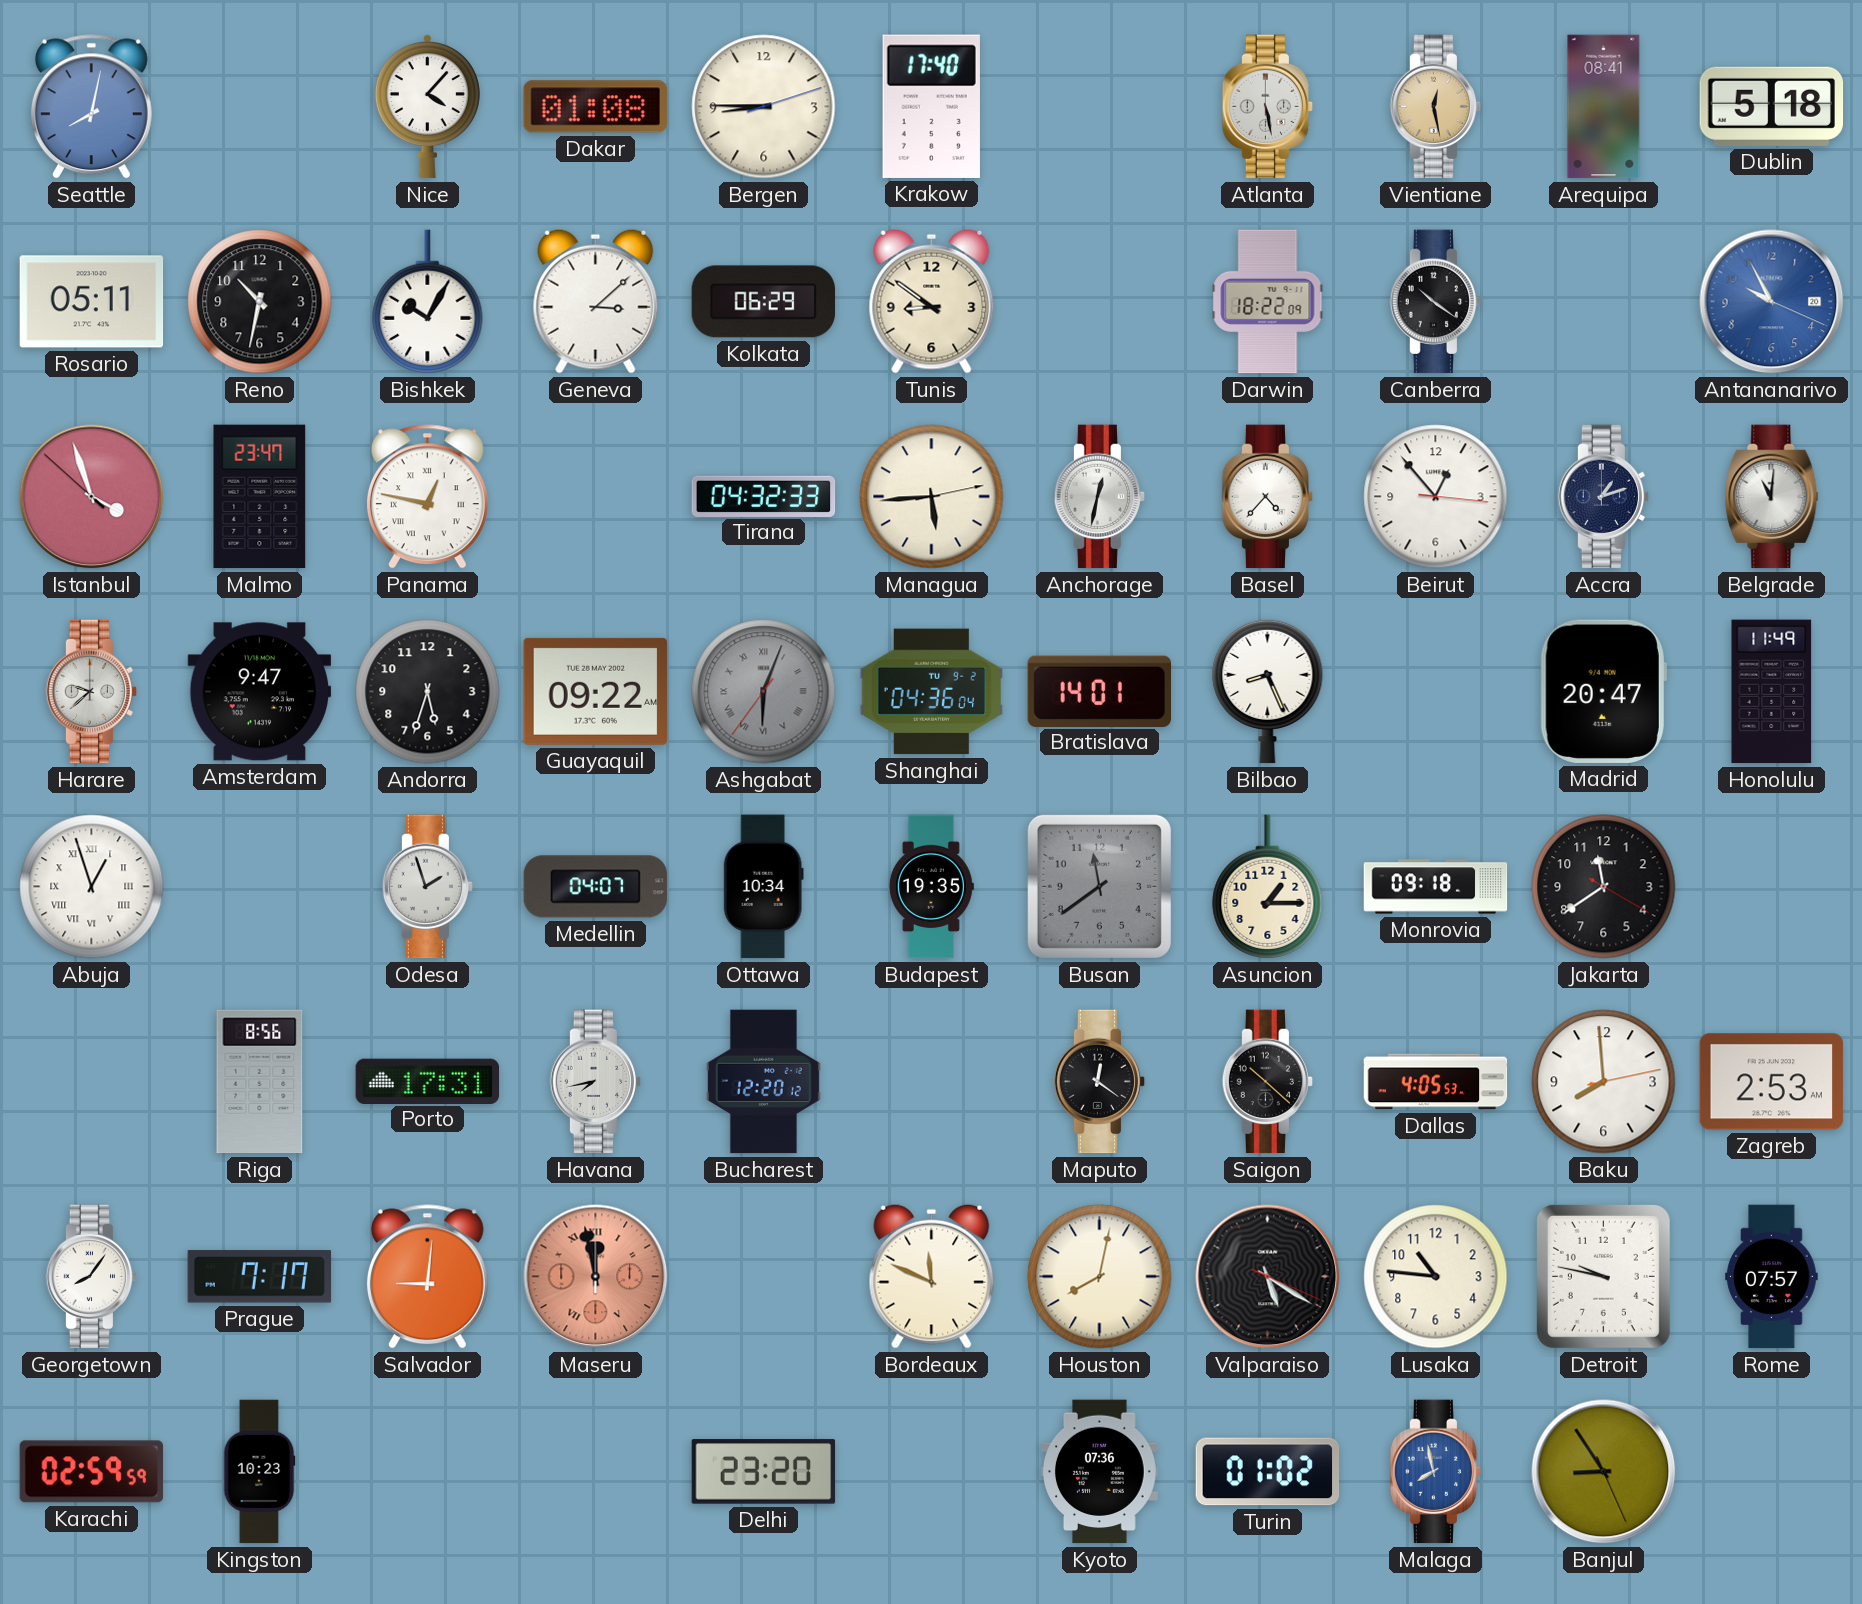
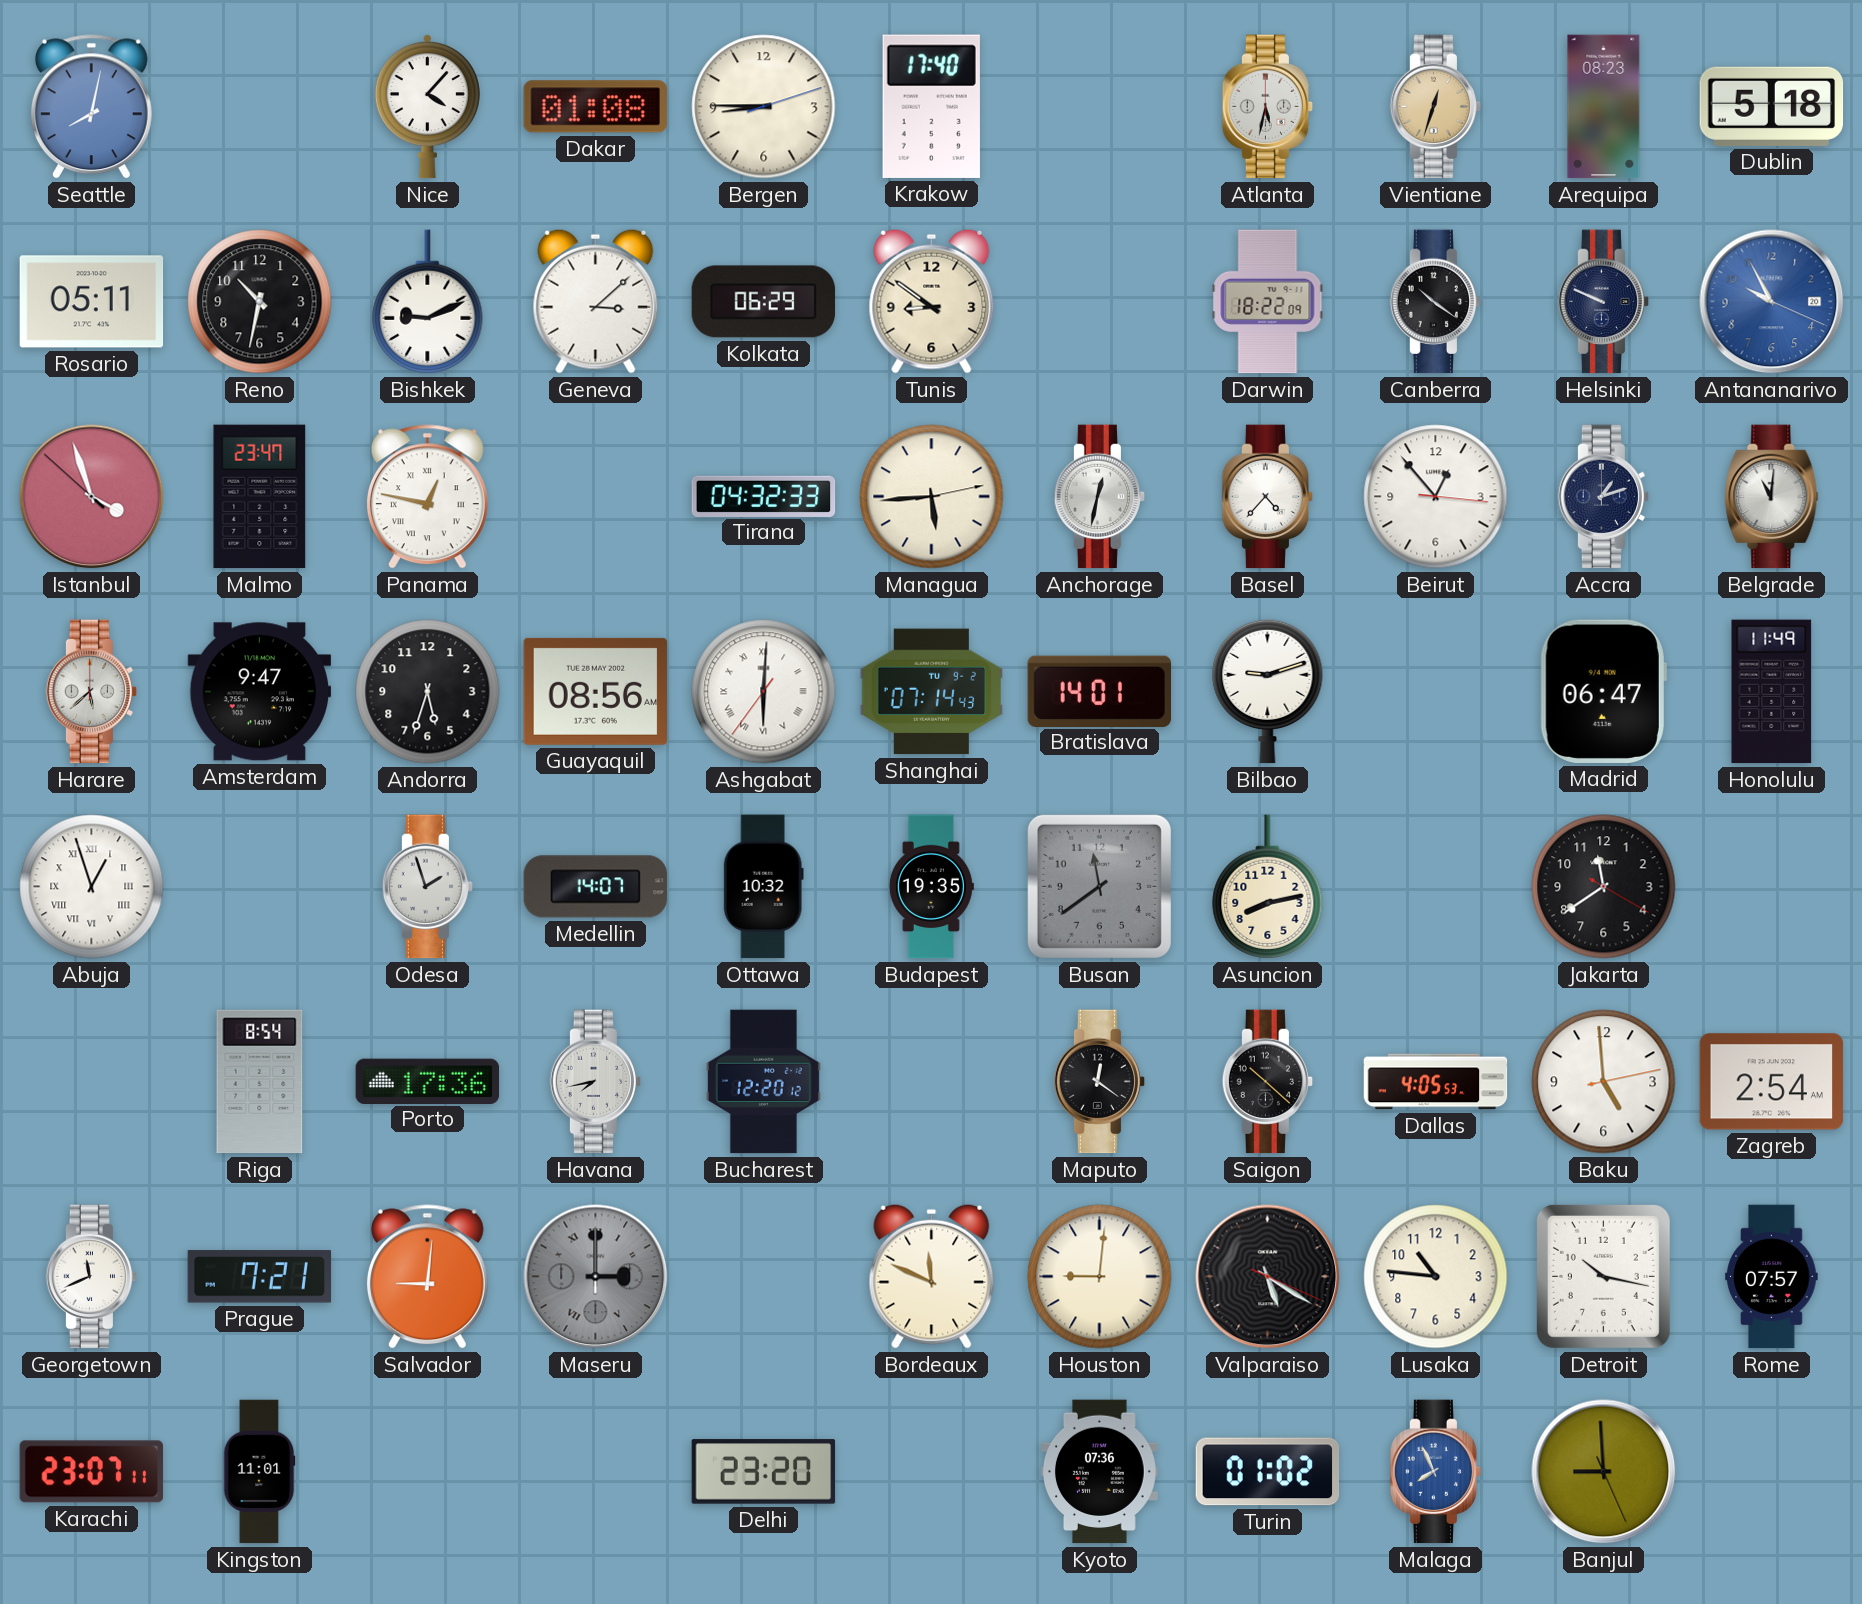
Atlanta: 5:28 -> 5:32
Vientiane: 12:28 -> 12:33
Arequipa: 08:41 -> 08:23
Bishkek: 10:05 -> 9:11
Helsinki: none -> 9:49
Harare: 9:38 -> 5:38
Guayaquil: 09:22 -> 08:56
Ashgabat: 6:03 -> 6:00
Ashgabat dial: grey -> white
Shanghai: 04:36 -> 07:14
Bilbao: 8:26 -> 9:12
Madrid: 20:47 -> 06:47
Medellin: 04:07 -> 14:07
Ottawa: 10:34 -> 10:32
Asuncion: 1:15 -> 8:13
Monrovia: 09:18 -> none
Riga: 8:56 -> 8:54
Porto: 17:31 -> 17:36
Baku: 7:59 -> 4:59
Zagreb: 2:53 -> 2:54
Georgetown: 8:06 -> 11:41
Prague: 7:17 -> 7:21
Maseru: 11:58 -> 3:00
Maseru dial: salmon -> grey
Houston: 8:02 -> 9:01
Detroit: 9:47 -> 10:17
Karachi: 02:59 -> 23:07
Kingston: 10:23 -> 11:01
Malaga: 7:58 -> 7:56
Banjul: 8:54 -> 8:59
